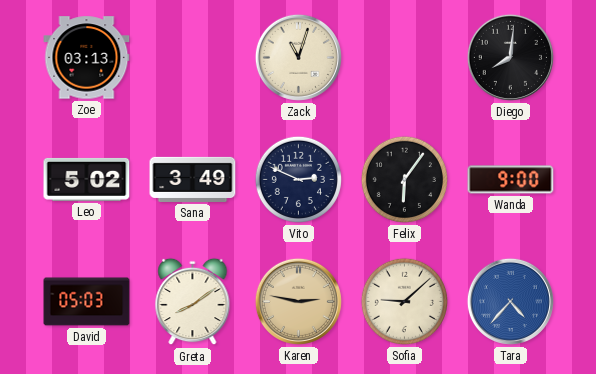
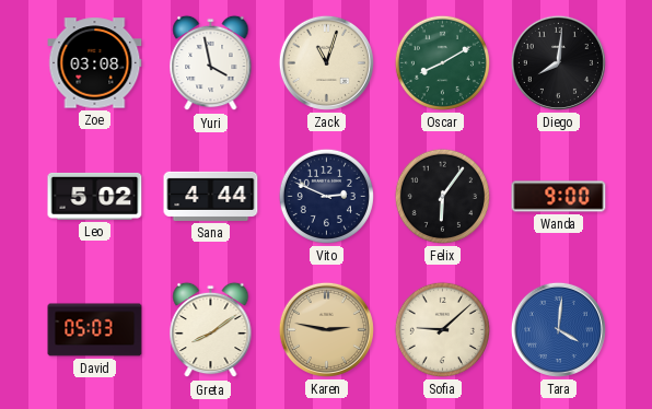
Zoe: 03:13 -> 03:08
Yuri: none -> 3:58
Oscar: none -> 8:10
Sana: 3:49 -> 4:44
Tara: 4:37 -> 4:01
